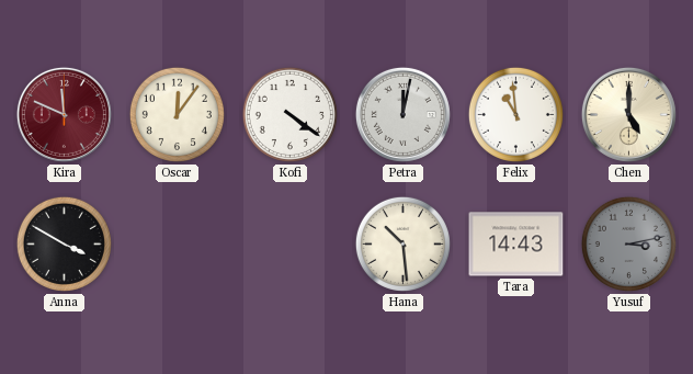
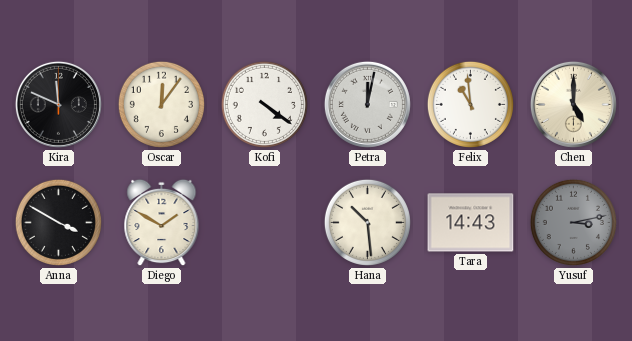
Kira dial: burgundy -> black
Diego: none -> 1:50
